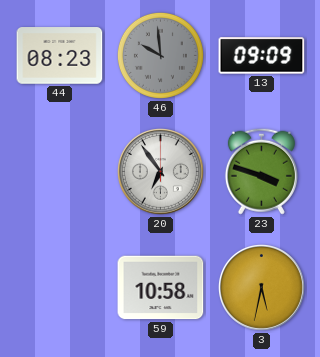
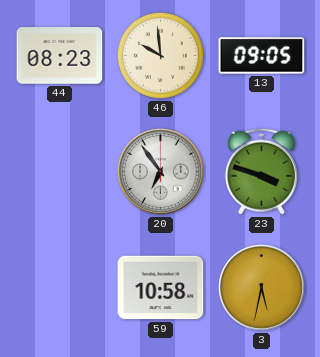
46 dial: grey -> cream
13: 09:09 -> 09:05
